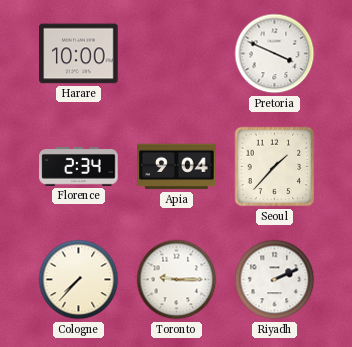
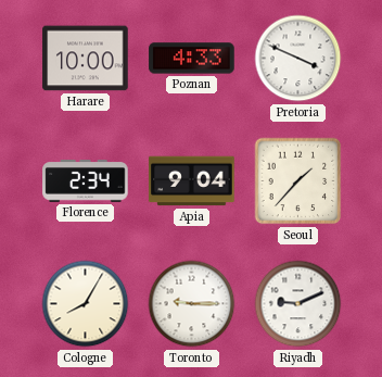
Poznan: none -> 4:33
Cologne: 7:37 -> 8:05
Riyadh: 2:11 -> 9:11
